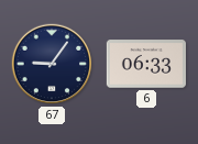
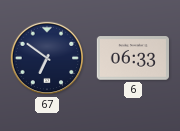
67: 9:06 -> 6:51
